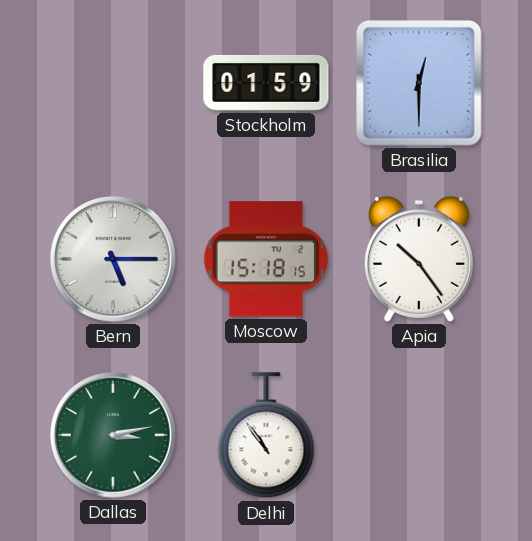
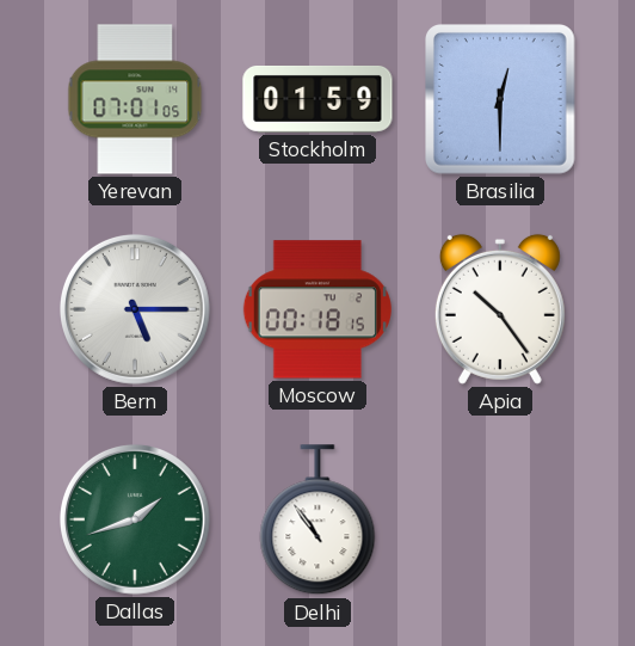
Yerevan: none -> 07:01
Moscow: 15:18 -> 00:18
Dallas: 3:13 -> 1:42
